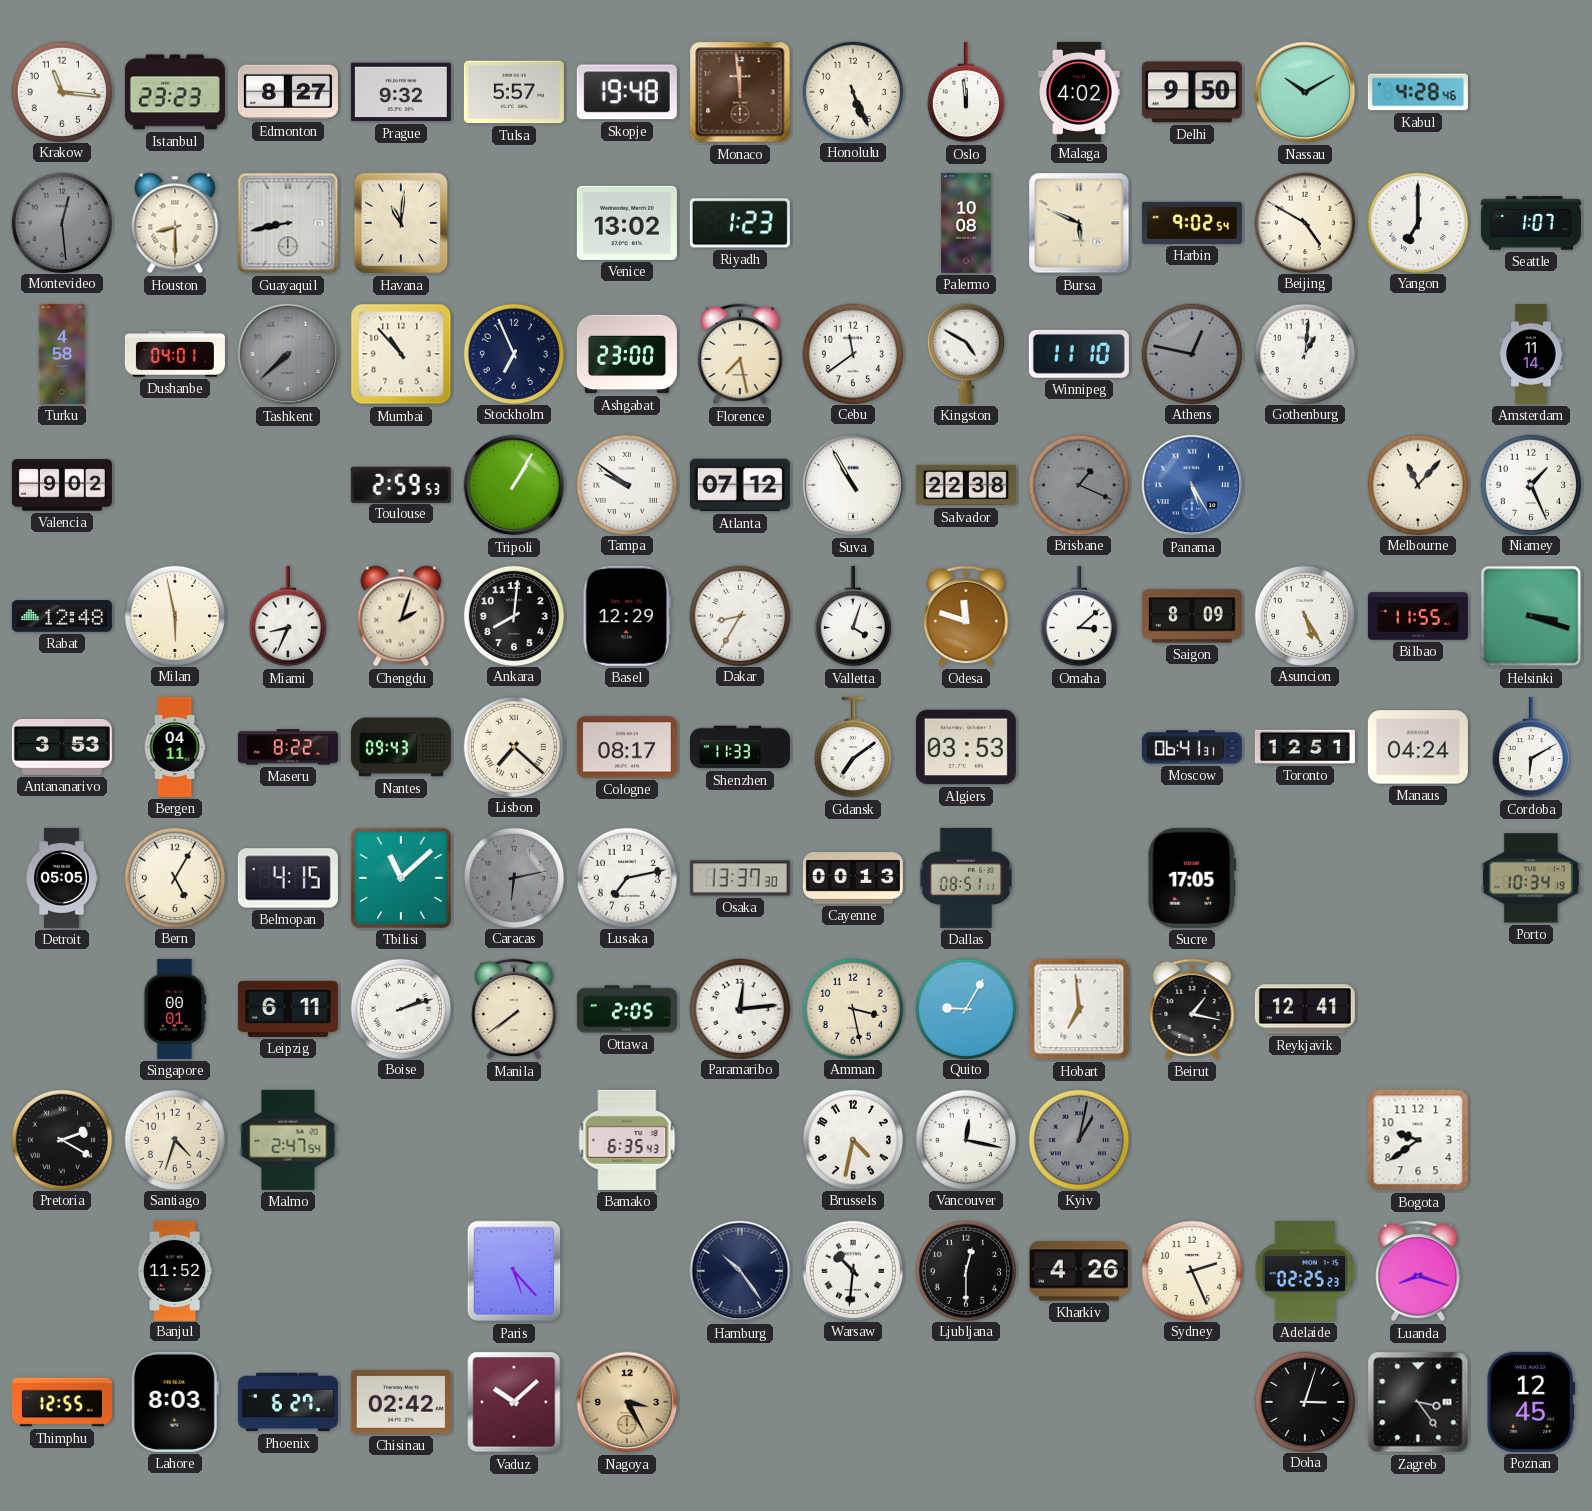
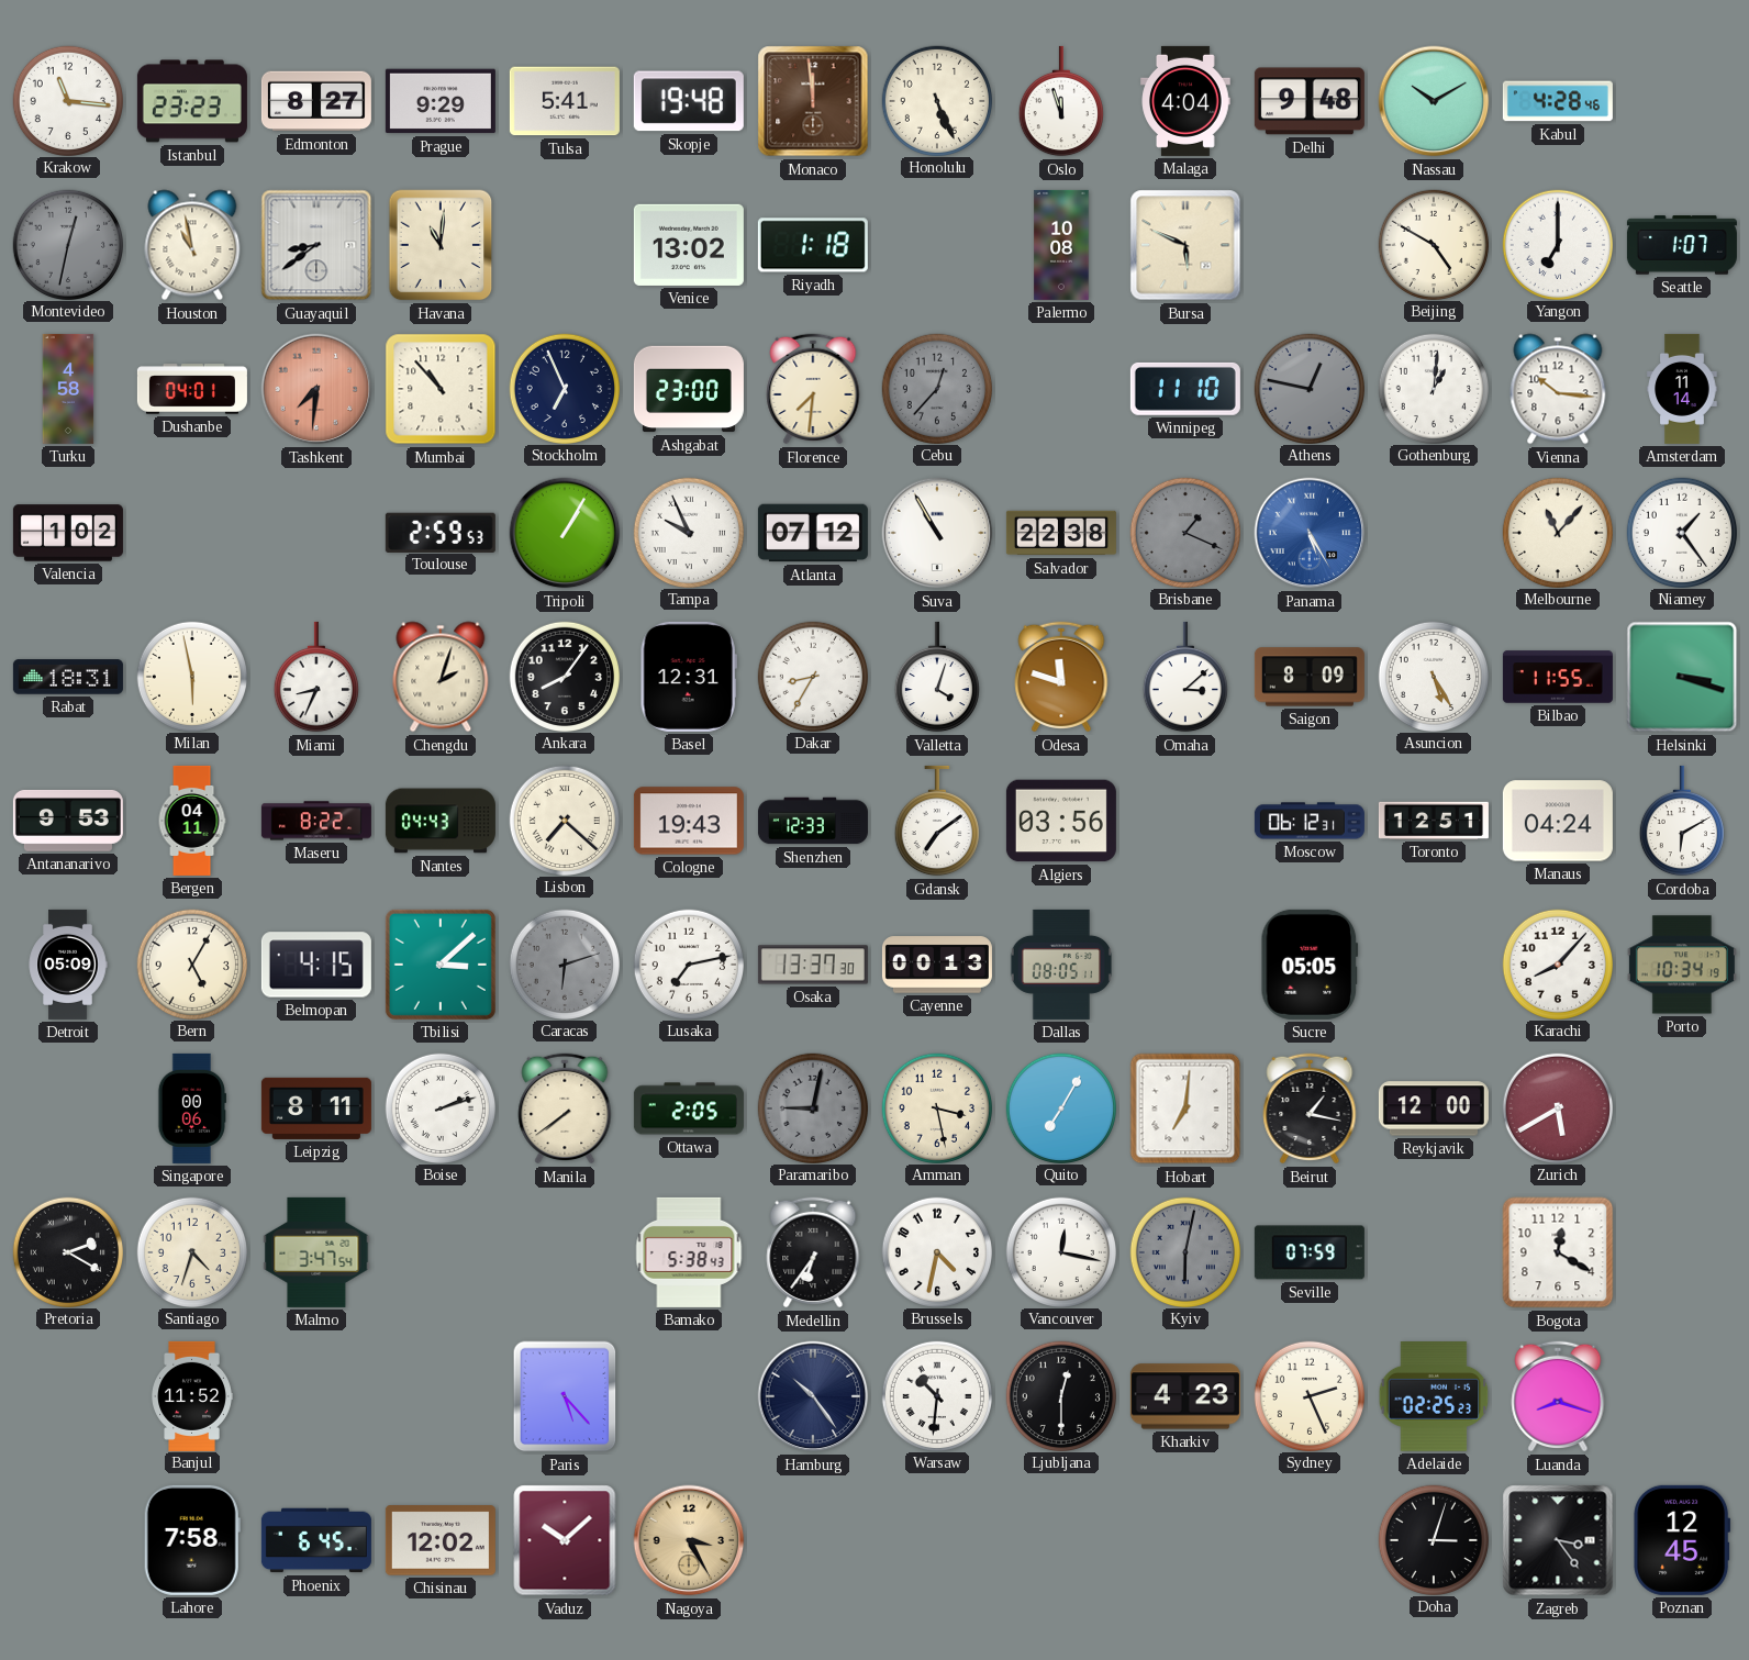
Prague: 9:32 -> 9:29
Tulsa: 5:57 -> 5:41
Oslo: 11:59 -> 11:57
Malaga: 4:02 -> 4:04
Delhi: 9:50 -> 9:48
Montevideo: 12:29 -> 12:32
Houston: 8:30 -> 10:58
Guayaquil: 8:43 -> 8:39
Riyadh: 1:23 -> 1:18
Harbin: 9:02 -> none
Tashkent: 7:38 -> 7:31
Tashkent dial: grey -> salmon
Florence: 7:28 -> 7:31
Cebu: 11:39 -> 12:37
Cebu dial: white -> grey
Kingston: 4:50 -> none
Vienna: none -> 10:16
Valencia: 9:02 -> 1:02
Tampa: 9:51 -> 9:56
Niamey: 1:26 -> 1:24
Rabat: 12:48 -> 18:31
Ankara: 8:01 -> 8:06
Basel: 12:29 -> 12:31
Antananarivo: 3:53 -> 9:53
Nantes: 09:43 -> 04:43
Cologne: 08:17 -> 19:43
Shenzhen: 11:33 -> 12:33
Algiers: 03:53 -> 03:56
Moscow: 06:41 -> 06:12
Detroit: 05:05 -> 05:09
Tbilisi: 11:08 -> 3:08
Caracas: 6:13 -> 6:12
Dallas: 08:51 -> 08:05
Sucre: 17:05 -> 05:05
Karachi: none -> 8:07
Singapore: 00:01 -> 00:06
Leipzig: 6:11 -> 8:11
Paramaribo: 12:14 -> 9:02
Paramaribo dial: white -> grey
Quito: 9:05 -> 7:05
Hobart: 6:59 -> 7:01
Reykjavik: 12:41 -> 12:00
Zurich: none -> 5:40
Malmo: 2:47 -> 3:47
Bamako: 6:35 -> 5:38
Medellin: none -> 6:36
Kyiv: 1:02 -> 6:02
Seville: none -> 07:59
Bogota: 9:39 -> 12:20
Kharkiv: 4:26 -> 4:23
Thimphu: 12:55 -> none
Lahore: 8:03 -> 7:58
Phoenix: 6:27 -> 6:45
Chisinau: 02:42 -> 12:02
